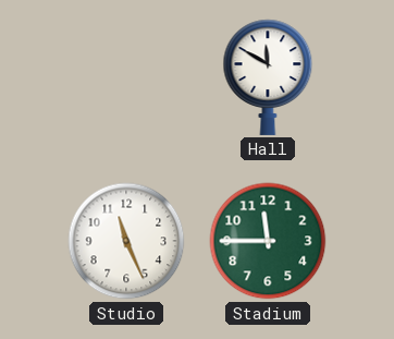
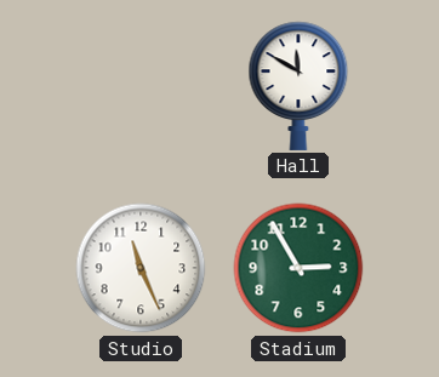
Stadium: 11:45 -> 2:55
